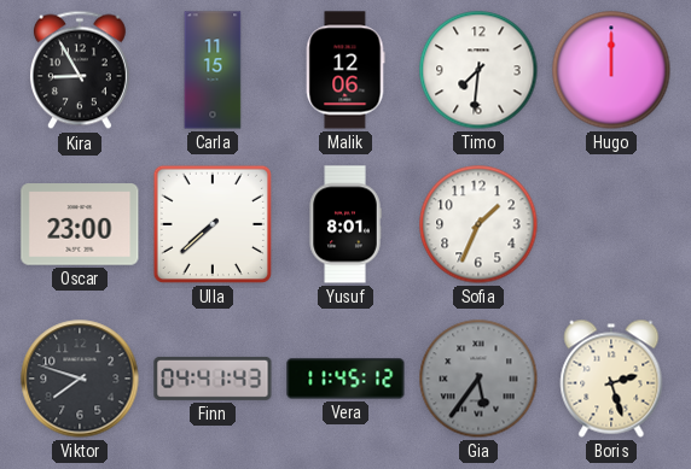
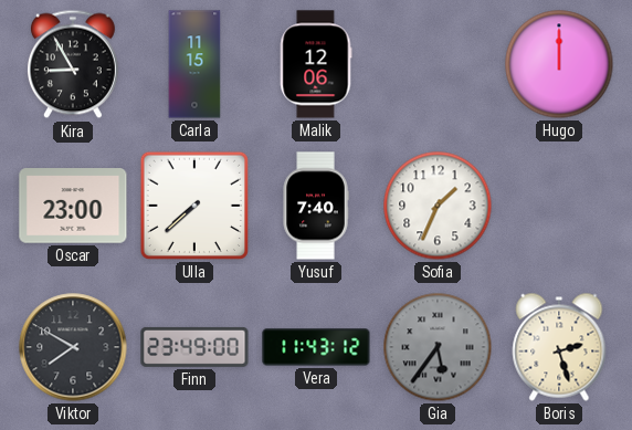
Timo: 7:31 -> none
Yusuf: 8:01 -> 7:40
Viktor: 7:48 -> 7:50
Finn: 04:41 -> 23:49
Vera: 11:45 -> 11:43
